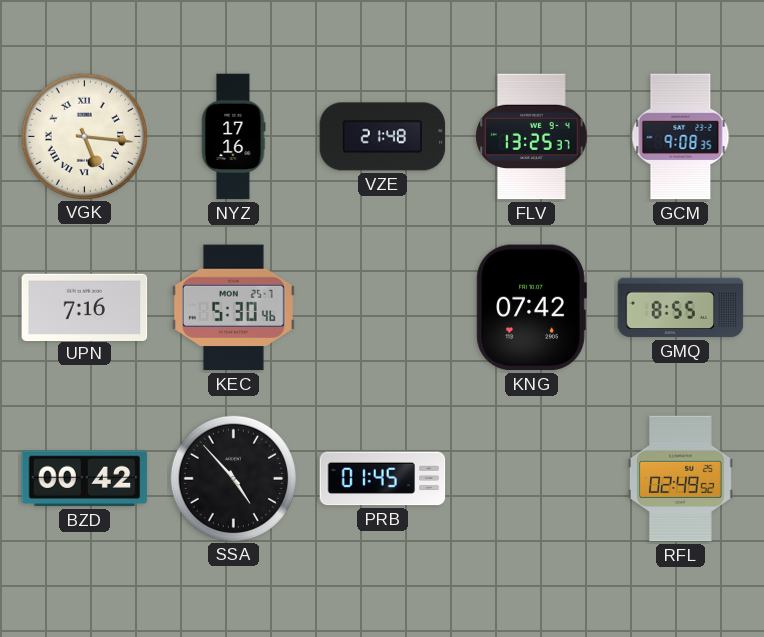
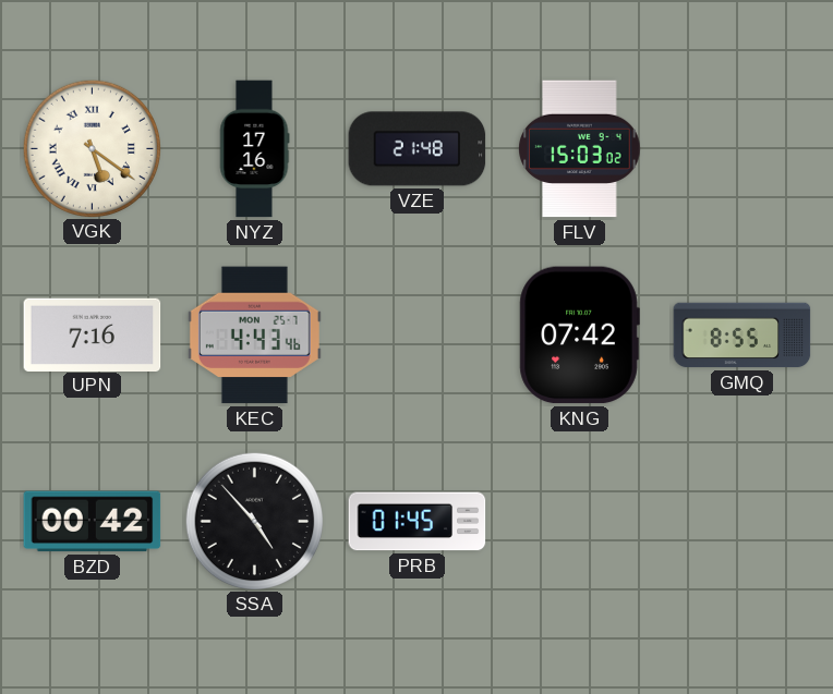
VGK: 5:16 -> 5:21
FLV: 13:25 -> 15:03
GCM: 9:08 -> none
KEC: 5:30 -> 4:43
RFL: 02:49 -> none
